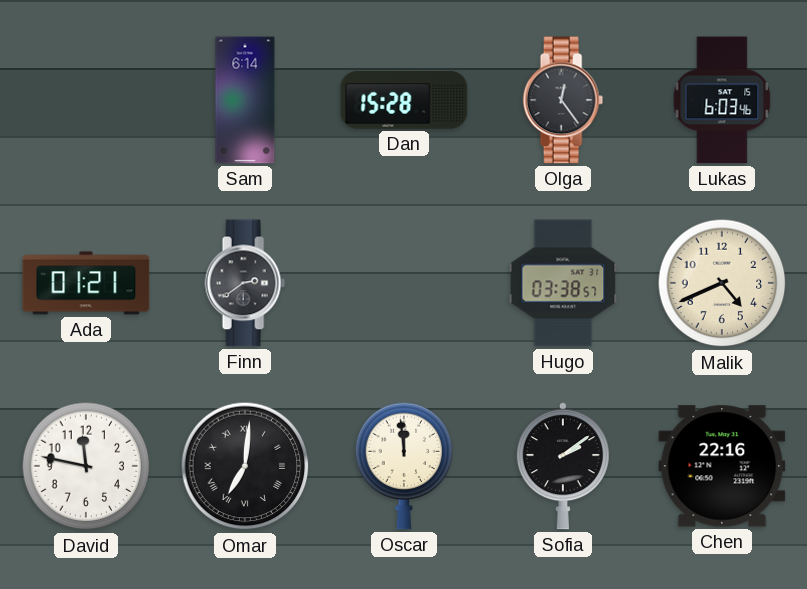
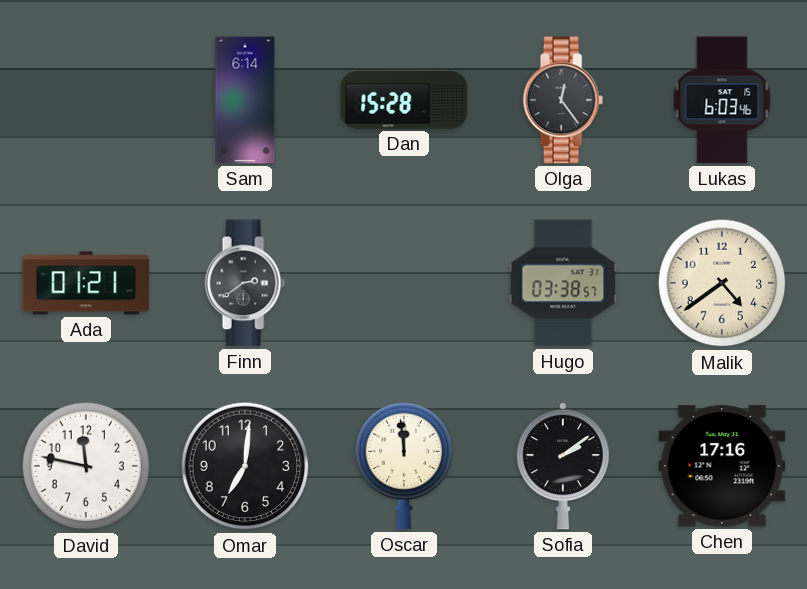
Malik: 4:41 -> 4:39
Omar numerals: Roman -> Arabic
Chen: 22:16 -> 17:16
